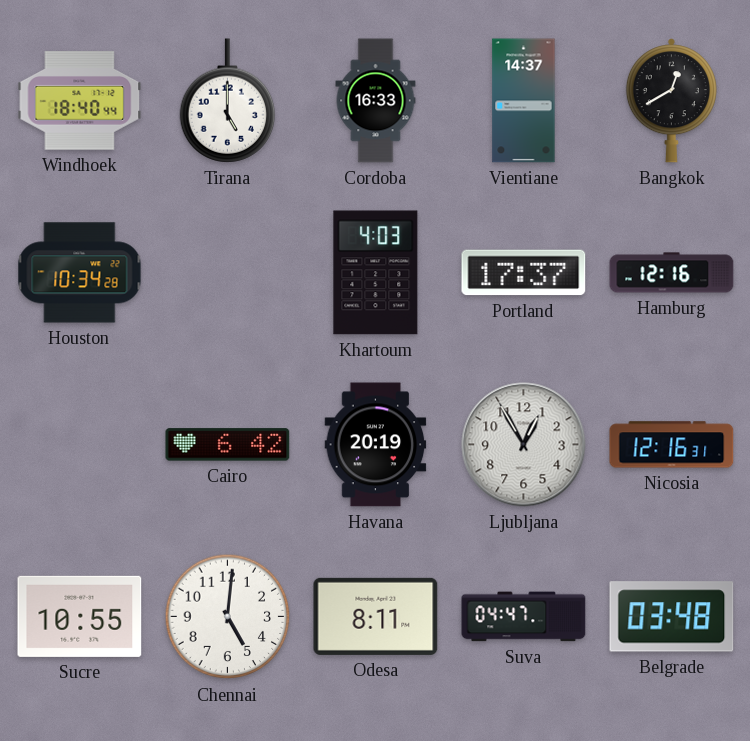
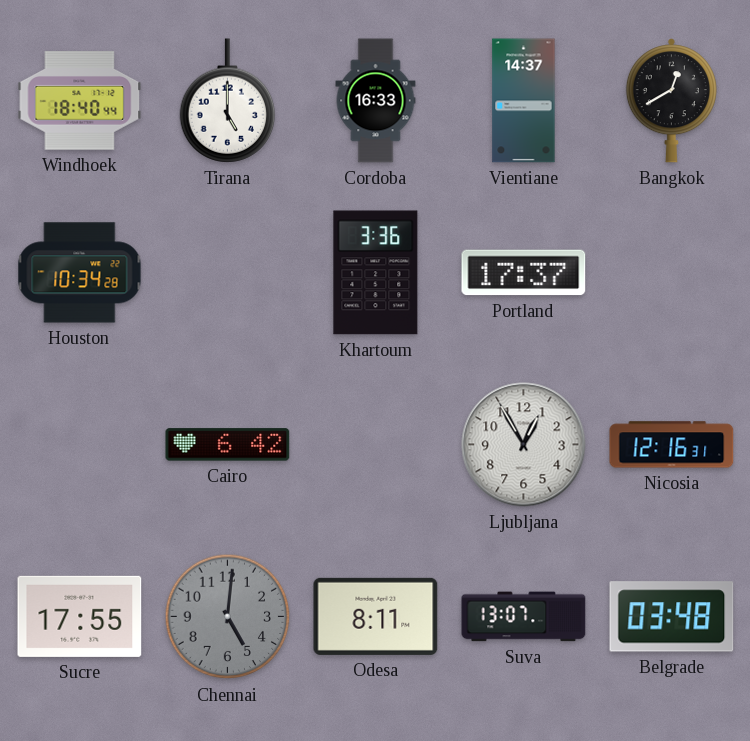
Khartoum: 4:03 -> 3:36
Hamburg: 12:16 -> none
Havana: 20:19 -> none
Sucre: 10:55 -> 17:55
Chennai dial: white -> grey
Suva: 04:47 -> 13:07
